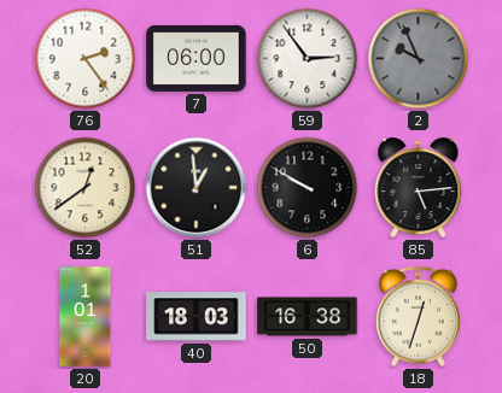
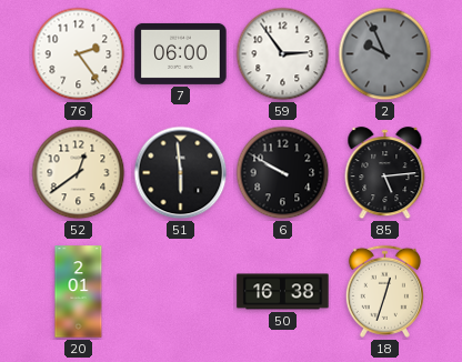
51: 12:59 -> 5:59
20: 1:01 -> 2:01
40: 18:03 -> none
